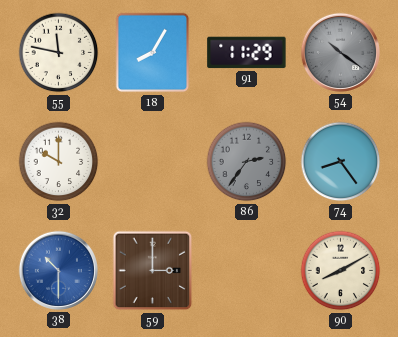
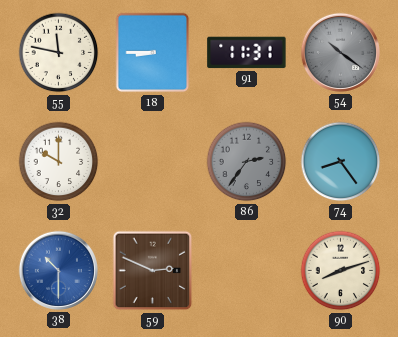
18: 8:05 -> 8:45
91: 11:29 -> 11:31
59: 3:00 -> 2:49
90: 8:10 -> 8:12
